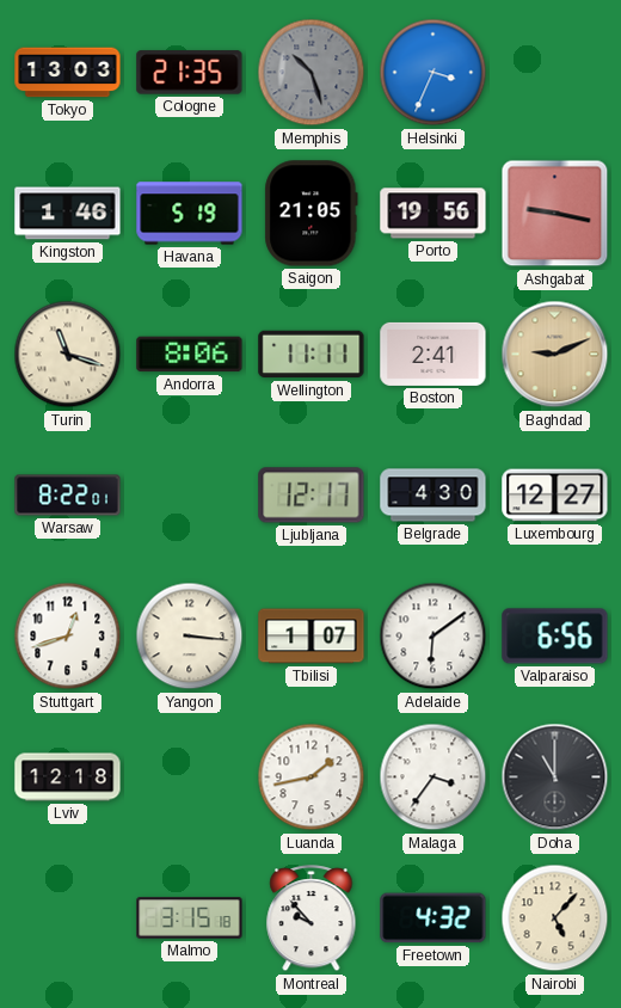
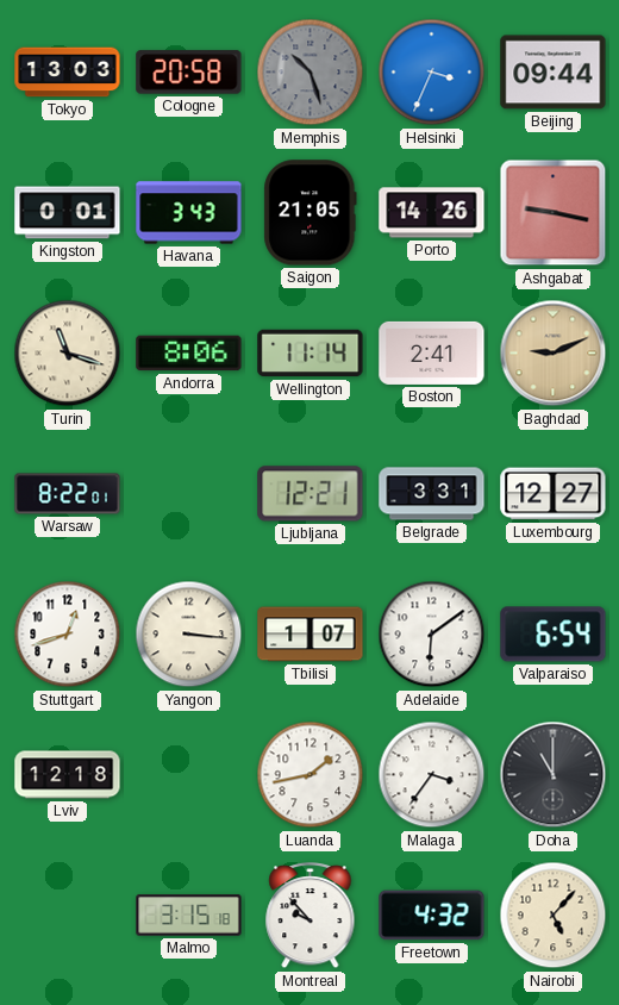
Cologne: 21:35 -> 20:58
Beijing: none -> 09:44
Kingston: 1:46 -> 0:01
Havana: 5:19 -> 3:43
Porto: 19:56 -> 14:26
Wellington: 11:11 -> 11:14
Ljubljana: 12:17 -> 12:21
Belgrade: 4:30 -> 3:31
Valparaiso: 6:56 -> 6:54
